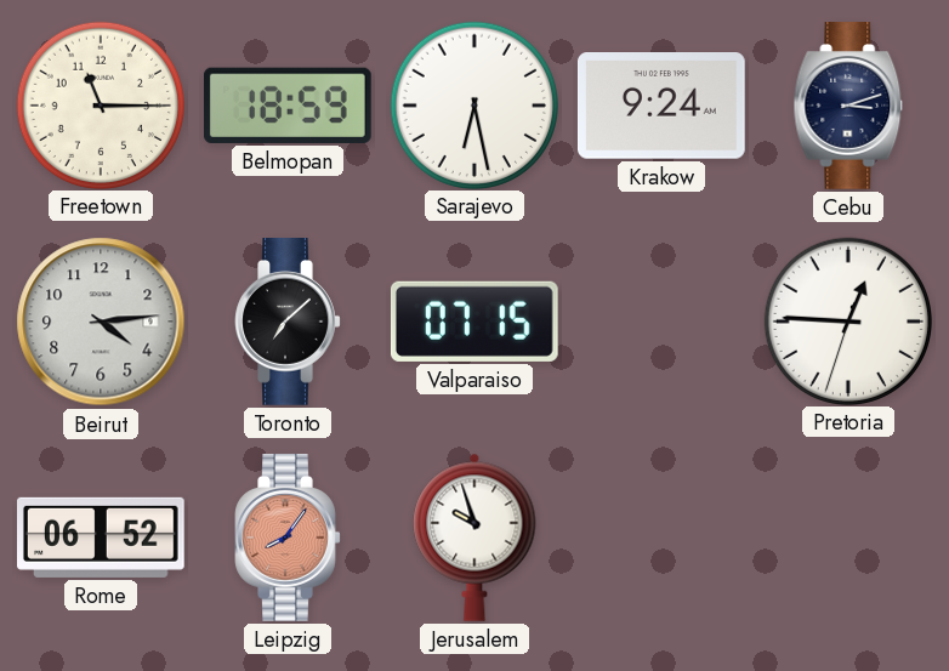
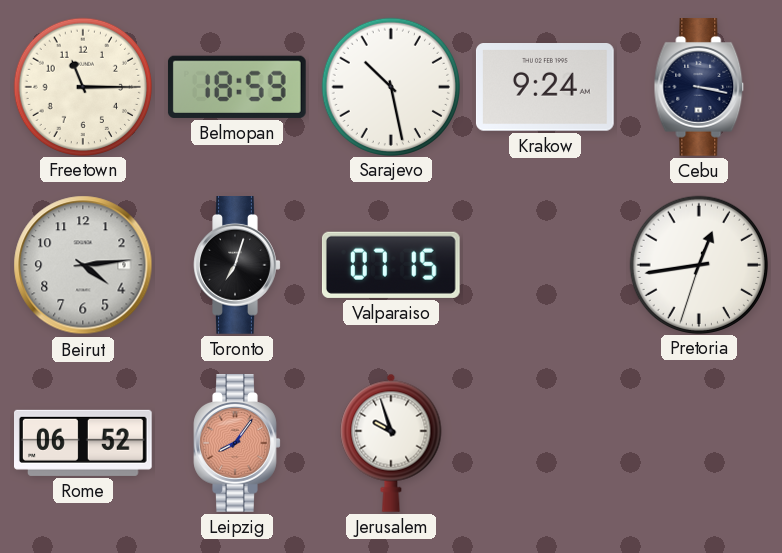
Sarajevo: 6:28 -> 10:28
Cebu: 3:12 -> 3:17
Toronto: 7:08 -> 7:03
Pretoria: 12:45 -> 12:43
